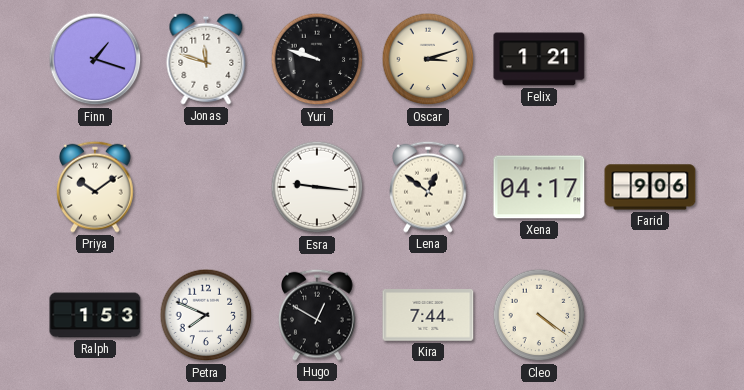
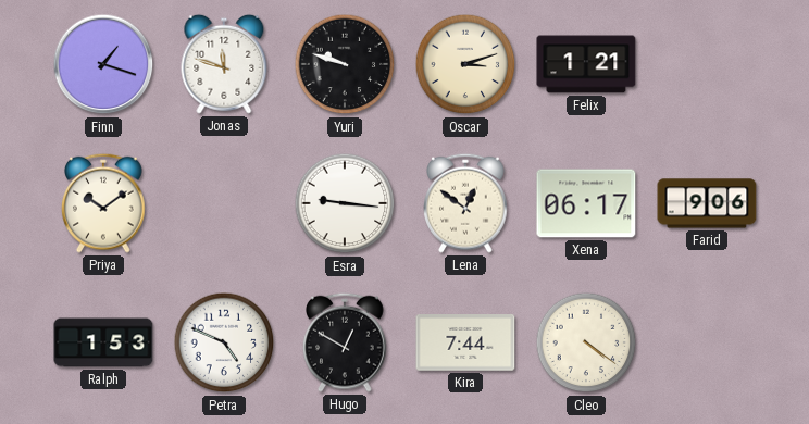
Xena: 04:17 -> 06:17
Petra: 7:49 -> 4:49
